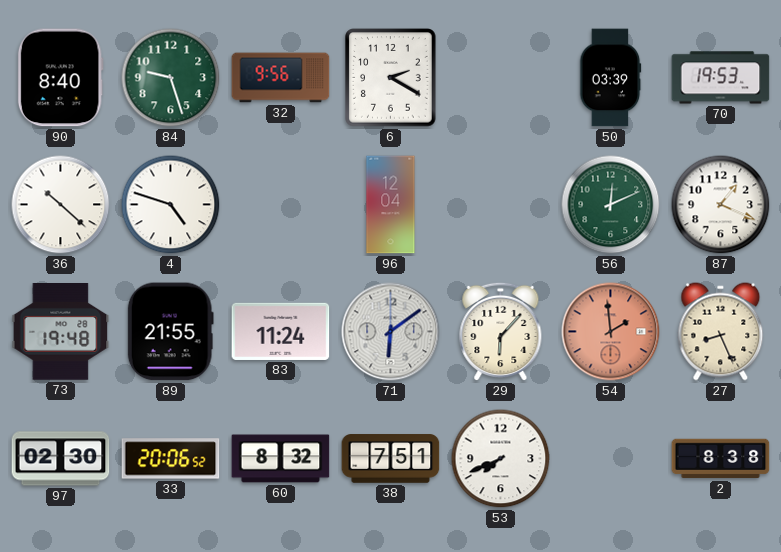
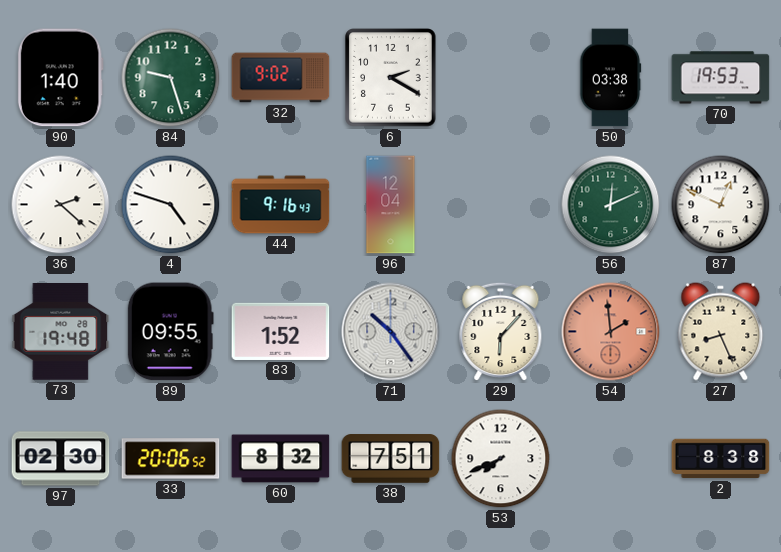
90: 8:40 -> 1:40
32: 9:56 -> 9:02
50: 03:39 -> 03:38
36: 10:22 -> 2:22
44: none -> 9:16
87: 1:19 -> 12:49
89: 21:55 -> 09:55
83: 11:24 -> 1:52
71: 6:09 -> 10:24
